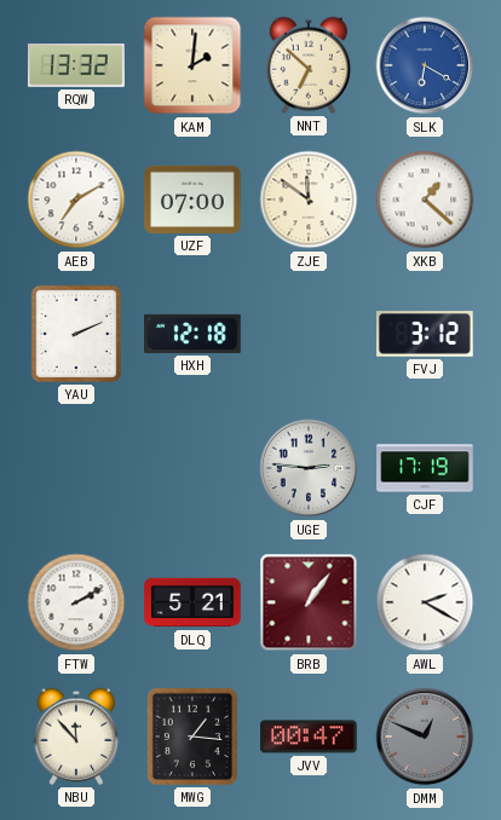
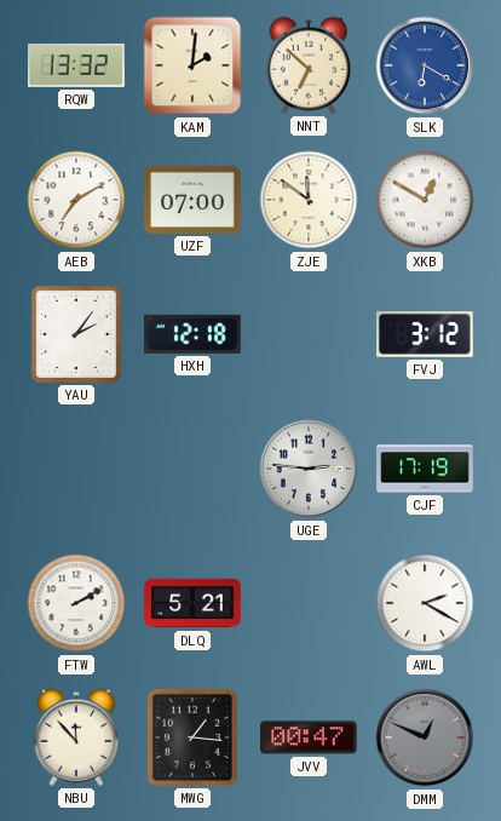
XKB: 1:22 -> 12:50
YAU: 2:11 -> 2:06
BRB: 1:06 -> none
